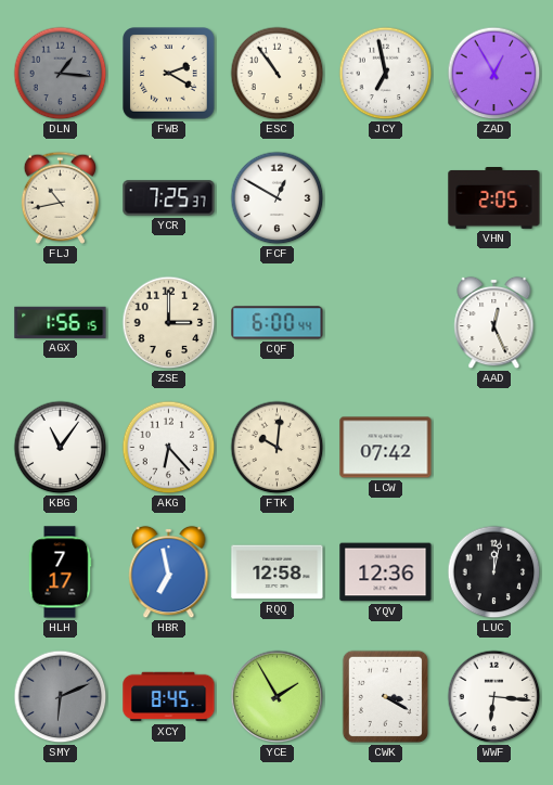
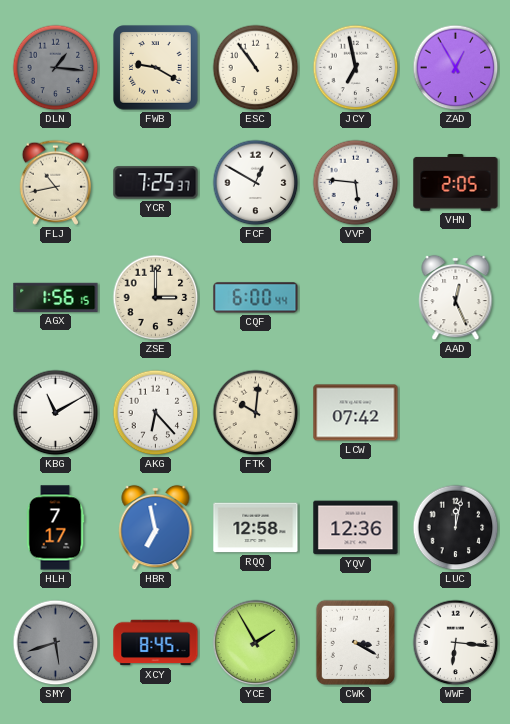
FWB: 2:20 -> 9:20
VVP: none -> 5:46
KBG: 11:06 -> 11:10
SMY: 6:11 -> 5:42
